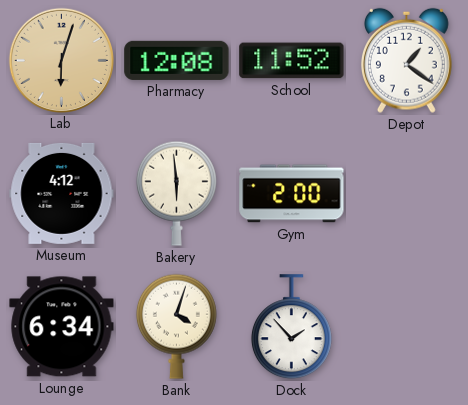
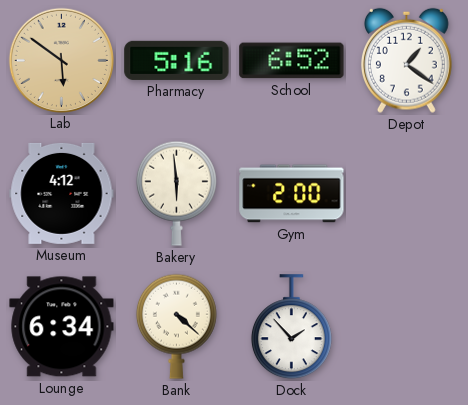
Lab: 6:03 -> 5:51
Pharmacy: 12:08 -> 5:16
School: 11:52 -> 6:52
Bank: 4:03 -> 4:22
